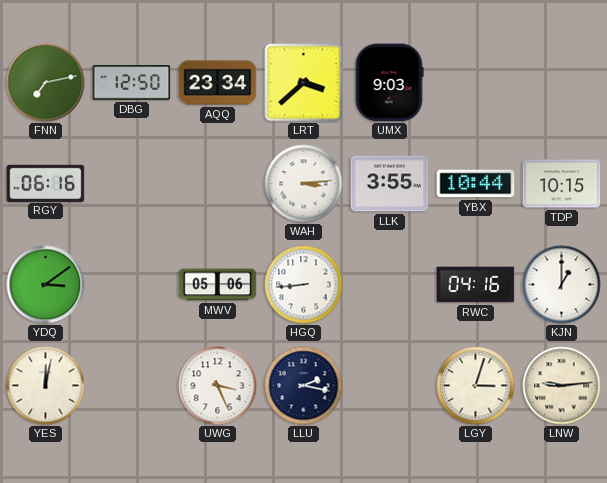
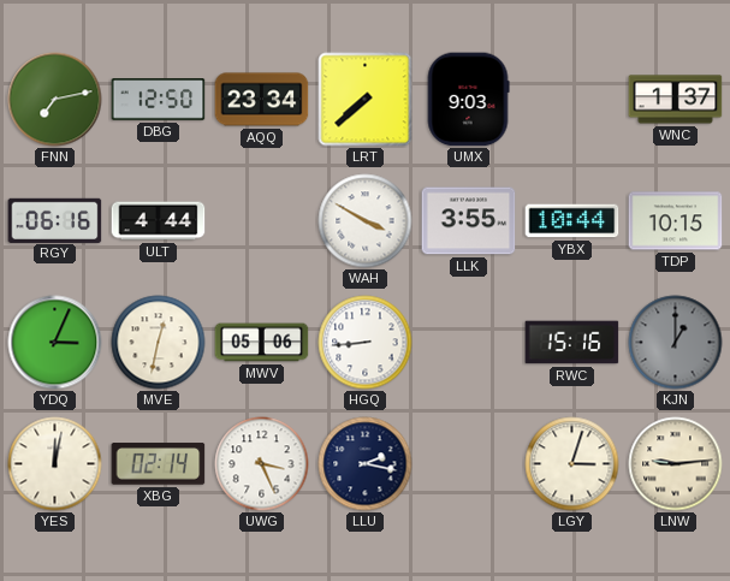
LRT: 3:38 -> 7:38
WNC: none -> 1:37
ULT: none -> 4:44
WAH: 3:14 -> 3:50
YDQ: 3:09 -> 3:04
MVE: none -> 12:32
RWC: 04:16 -> 15:16
KJN dial: white -> grey
XBG: none -> 02:14
